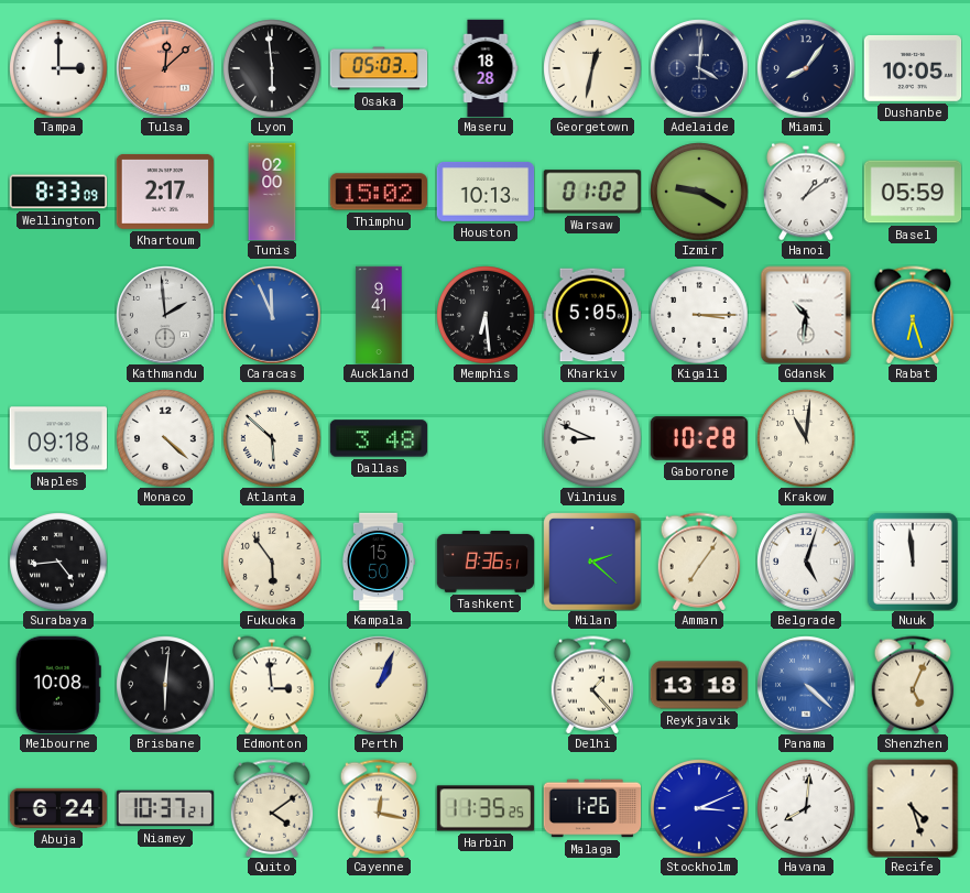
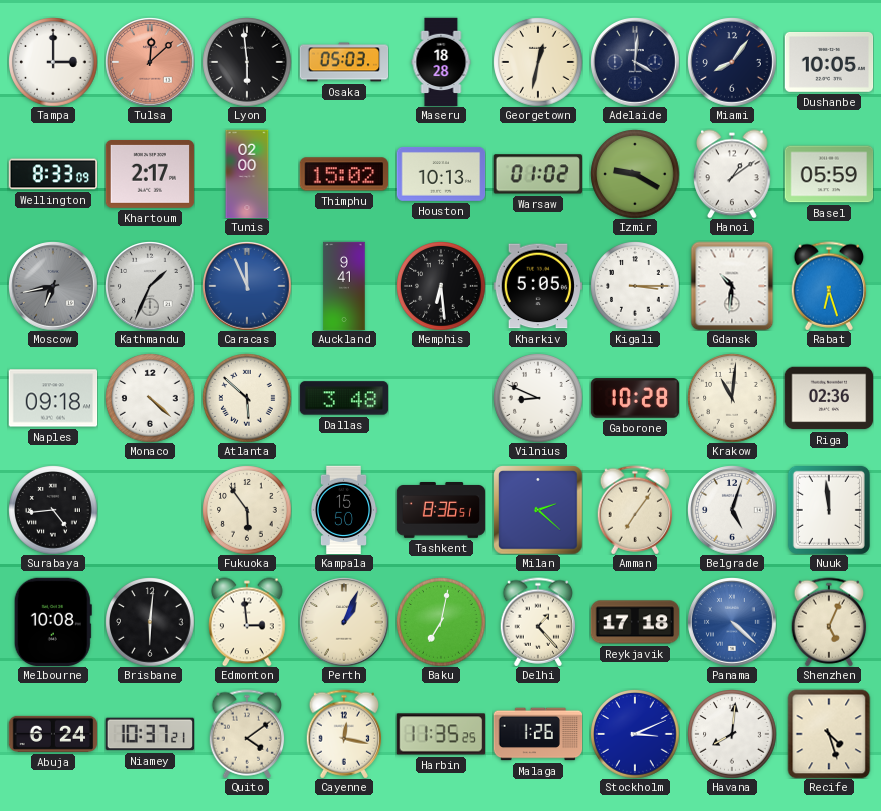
Moscow: none -> 6:43
Kathmandu: 1:59 -> 1:34
Riga: none -> 02:36
Baku: none -> 7:02
Reykjavik: 13:18 -> 17:18
